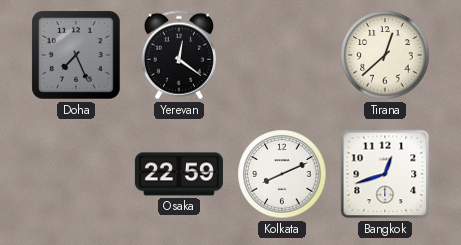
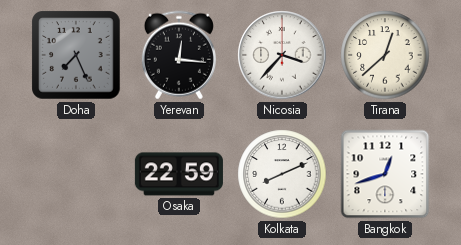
Yerevan: 12:21 -> 12:16
Nicosia: none -> 3:37
